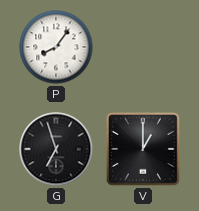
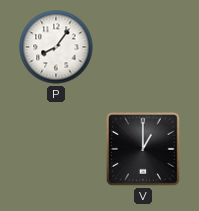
G: 6:57 -> none
